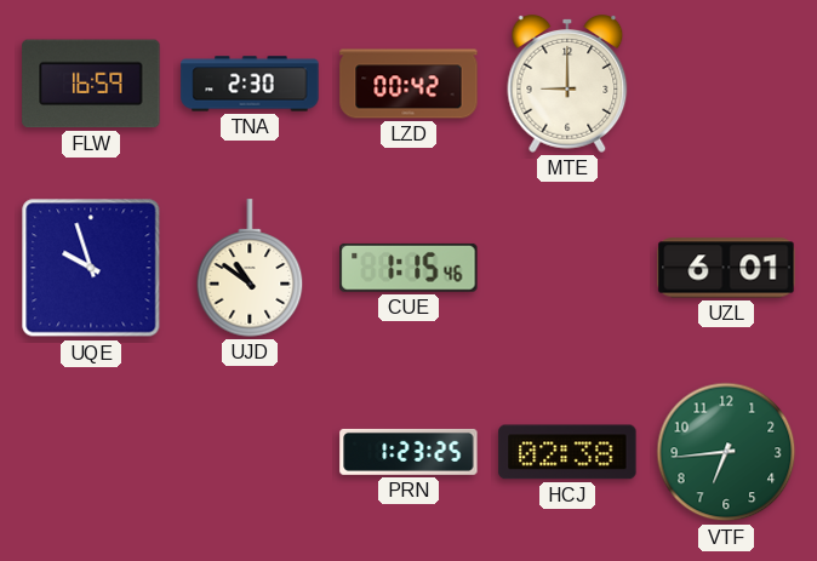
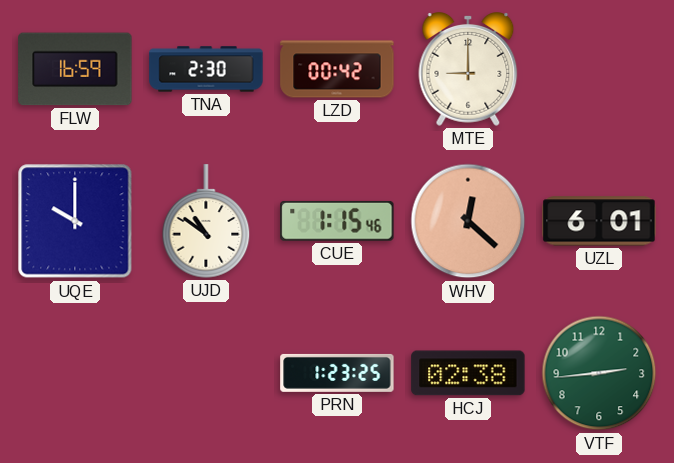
UQE: 9:57 -> 10:00
WHV: none -> 12:22
VTF: 6:44 -> 2:44
